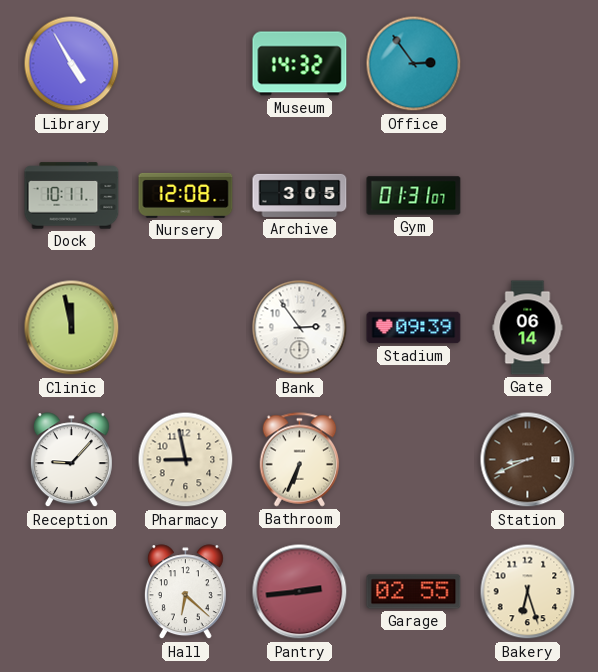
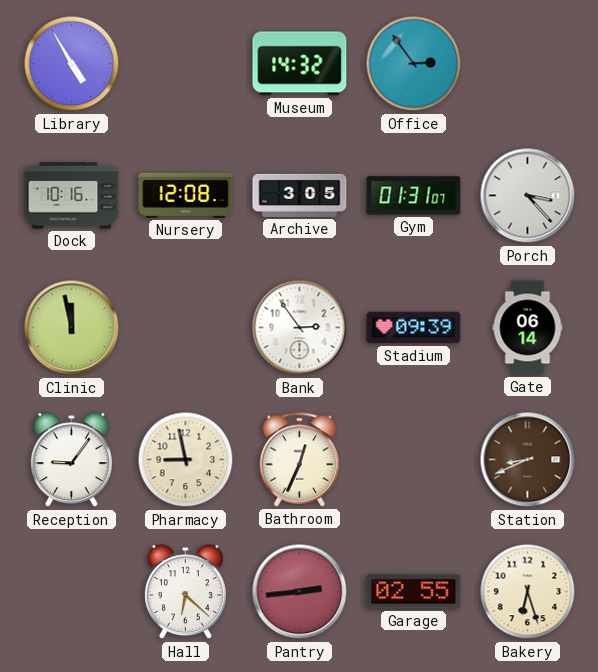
Dock: 10:11 -> 10:16
Porch: none -> 3:23
Reception: 9:07 -> 9:06
Bathroom: 6:34 -> 12:34
